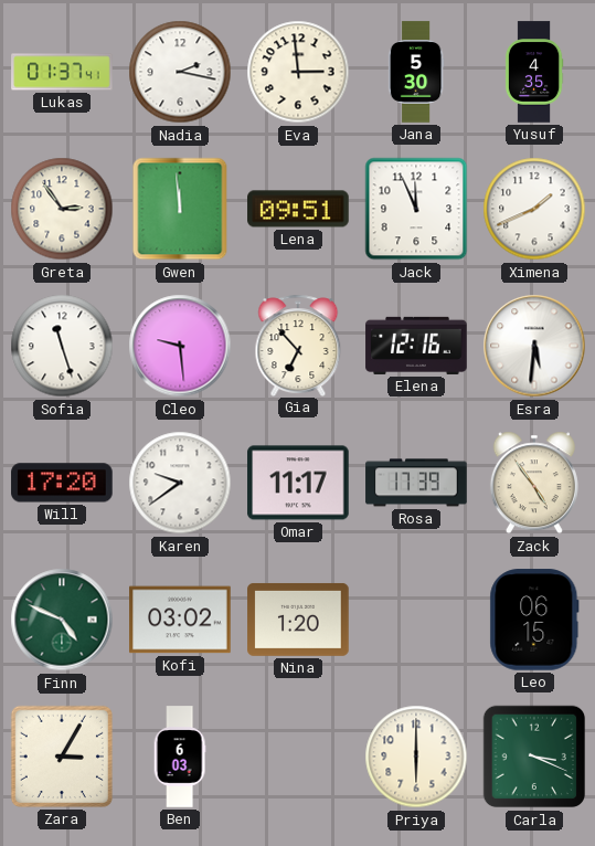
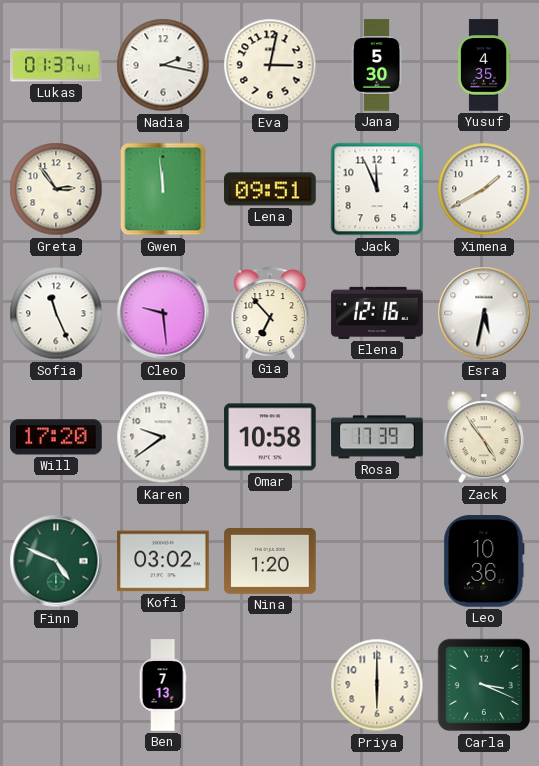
Eva: 2:59 -> 3:02
Ximena: 1:41 -> 1:40
Sofia: 11:27 -> 11:26
Esra: 5:31 -> 5:32
Omar: 11:17 -> 10:58
Leo: 06:15 -> 10:36
Zara: 3:05 -> none
Ben: 6:03 -> 7:13
